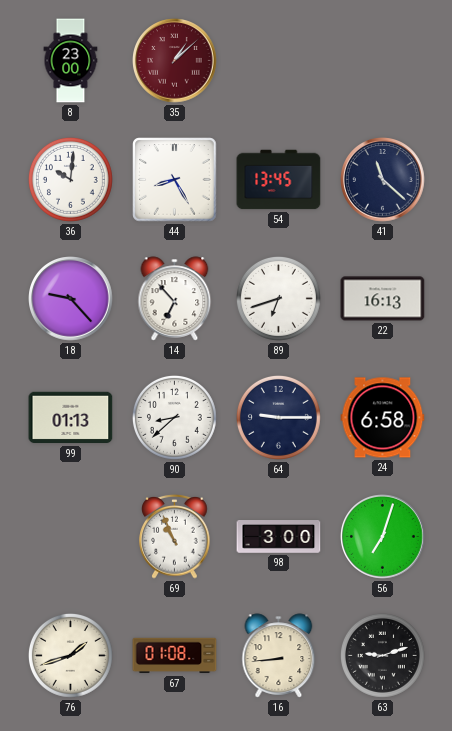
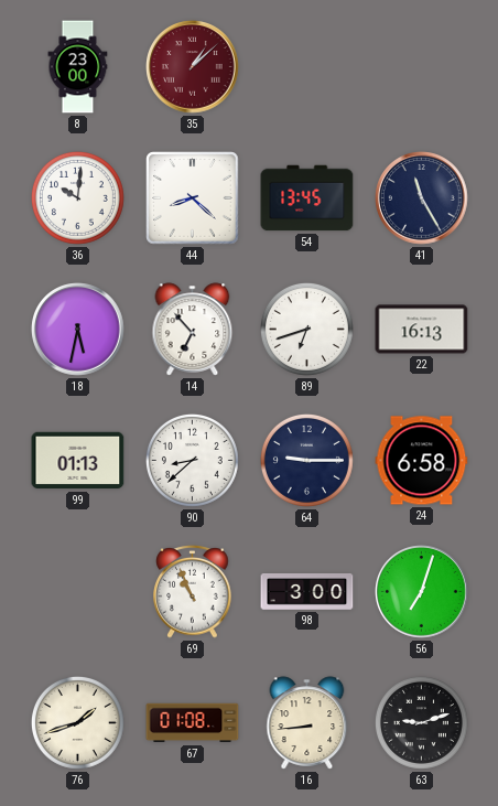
44: 8:25 -> 8:22
41: 11:22 -> 11:25
18: 9:23 -> 5:32
